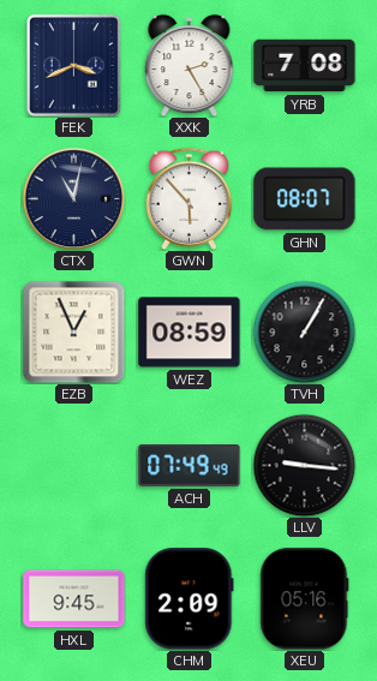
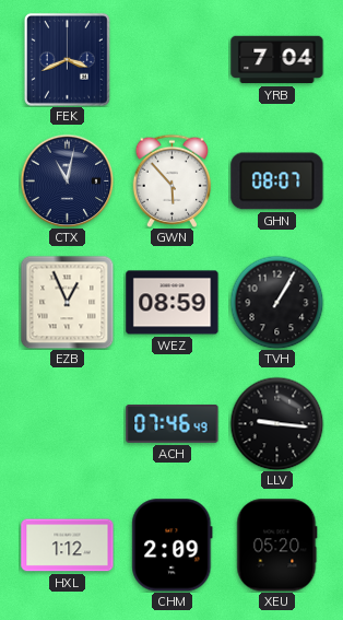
XXK: 2:25 -> none
YRB: 7:08 -> 7:04
ACH: 07:49 -> 07:46
HXL: 9:45 -> 1:12
XEU: 05:16 -> 05:20
